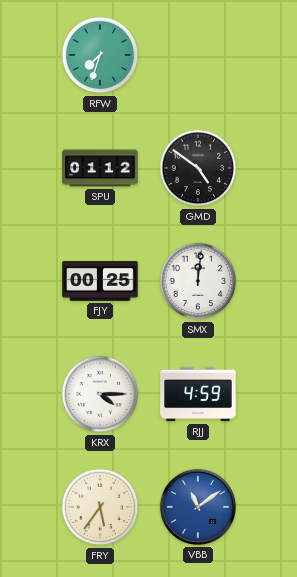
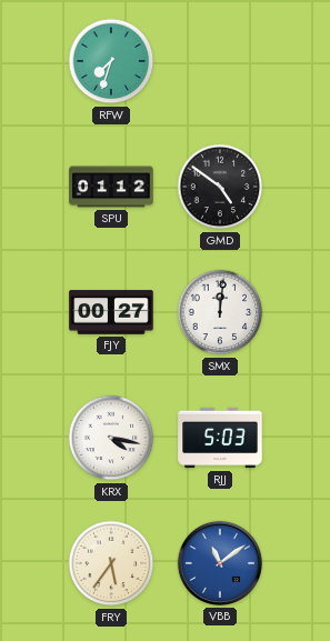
FJY: 00:25 -> 00:27
KRX: 4:15 -> 4:17
RJJ: 4:59 -> 5:03
